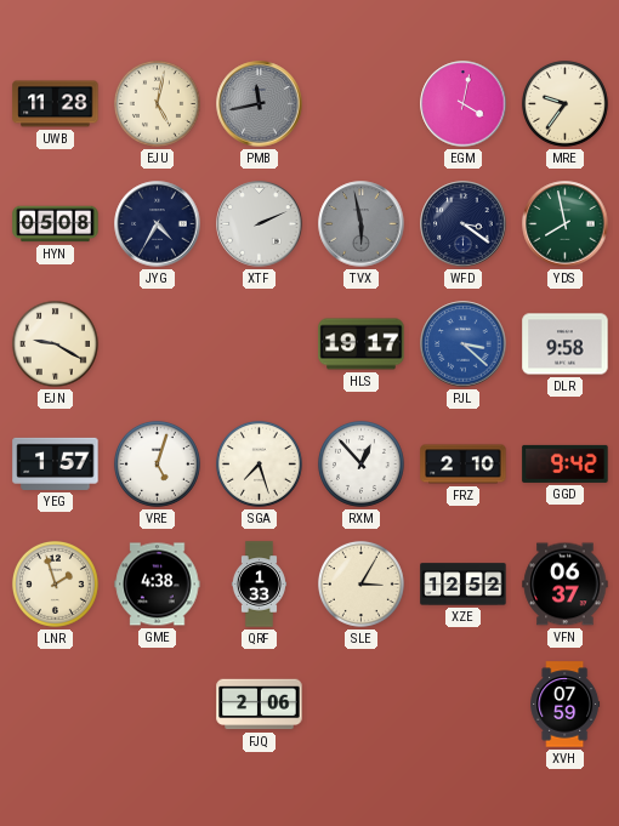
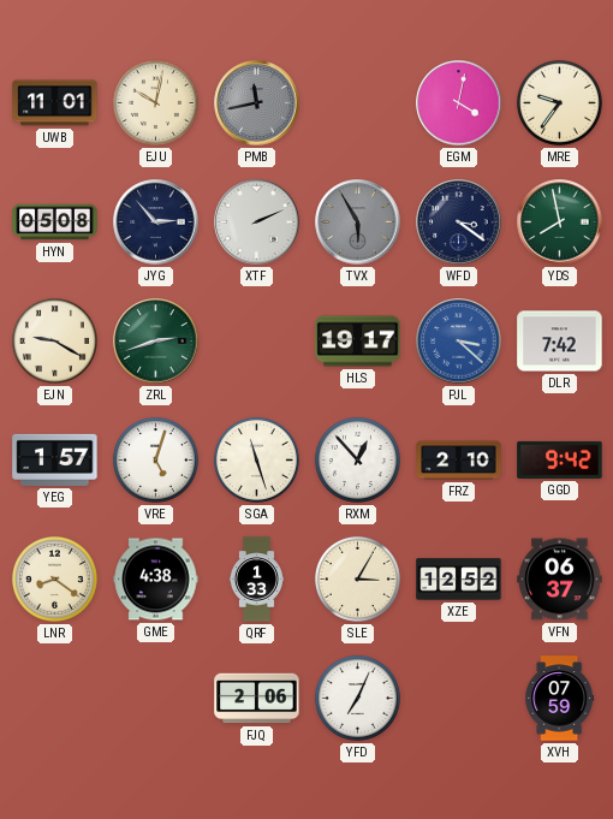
UWB: 11:28 -> 11:01
EJU: 5:02 -> 10:02
JYG: 4:35 -> 2:53
TVX: 5:58 -> 5:55
ZRL: none -> 2:42
DLR: 9:58 -> 7:42
SGA: 7:27 -> 11:27
LNR: 1:57 -> 8:21
YFD: none -> 7:04
